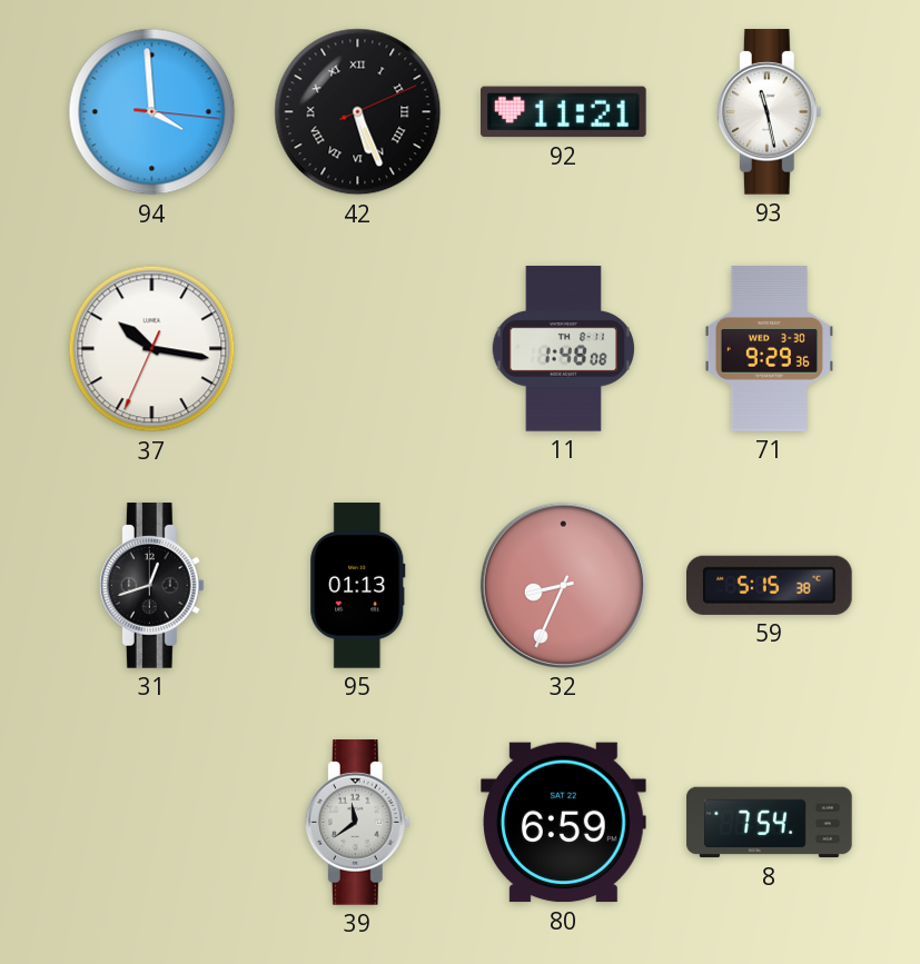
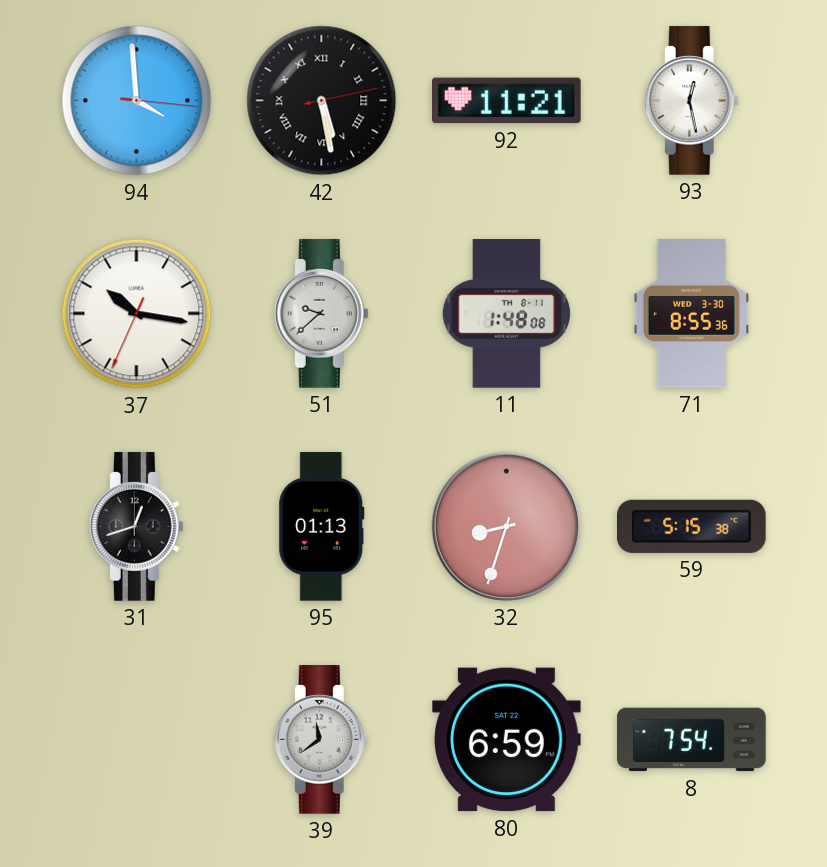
42: 5:26 -> 5:28
93: 11:28 -> 12:28
51: none -> 9:38
71: 9:29 -> 8:55
32: 8:34 -> 8:33
